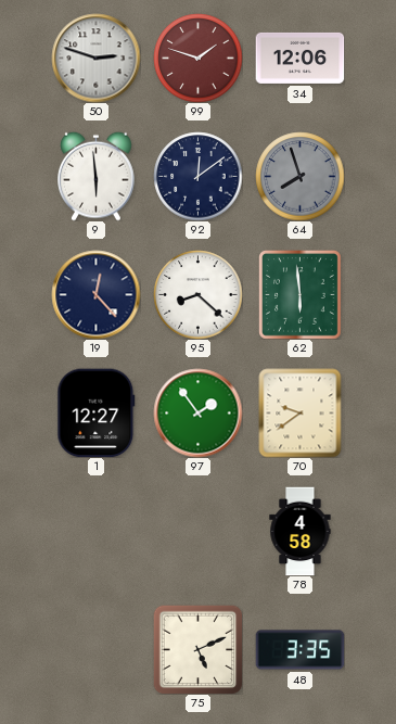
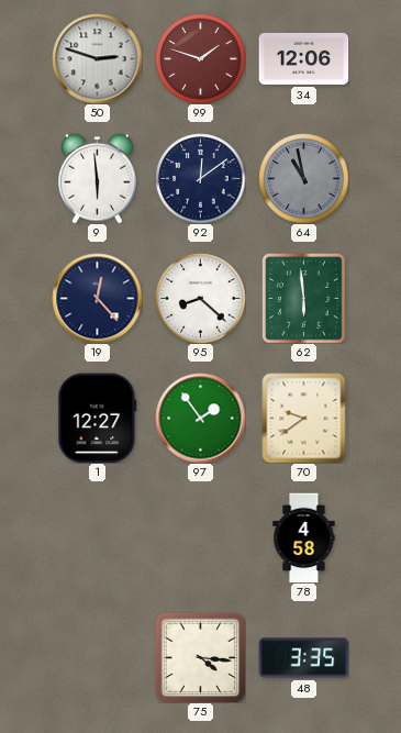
64: 7:57 -> 10:58
75: 5:11 -> 4:16
